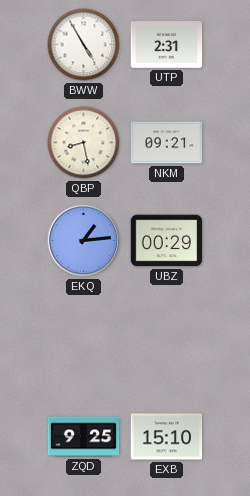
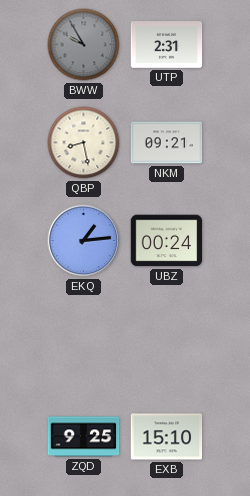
BWW: 4:55 -> 9:55
BWW dial: white -> grey
UBZ: 00:29 -> 00:24
